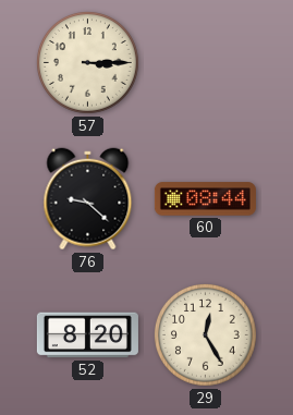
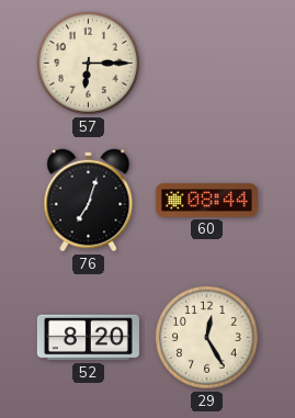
57: 3:15 -> 6:15
76: 9:22 -> 7:03
